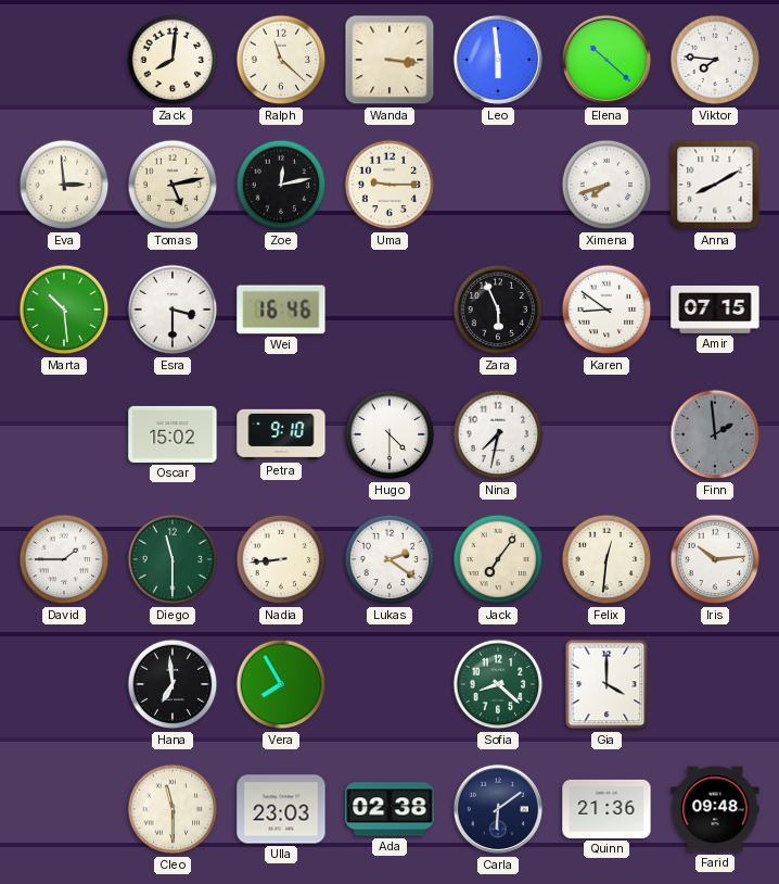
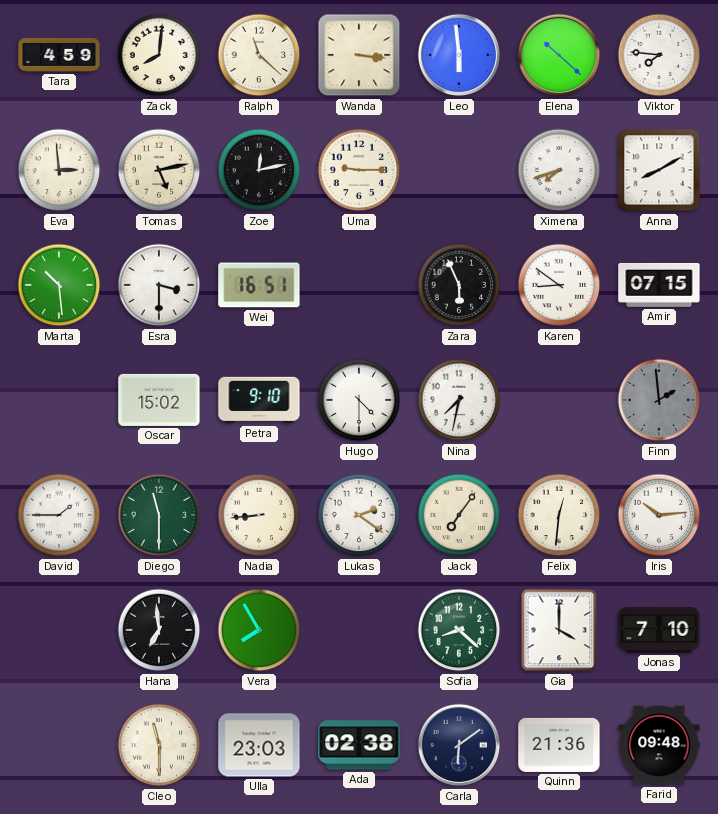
Tara: none -> 4:59
Wei: 16:46 -> 16:51
Jonas: none -> 7:10
